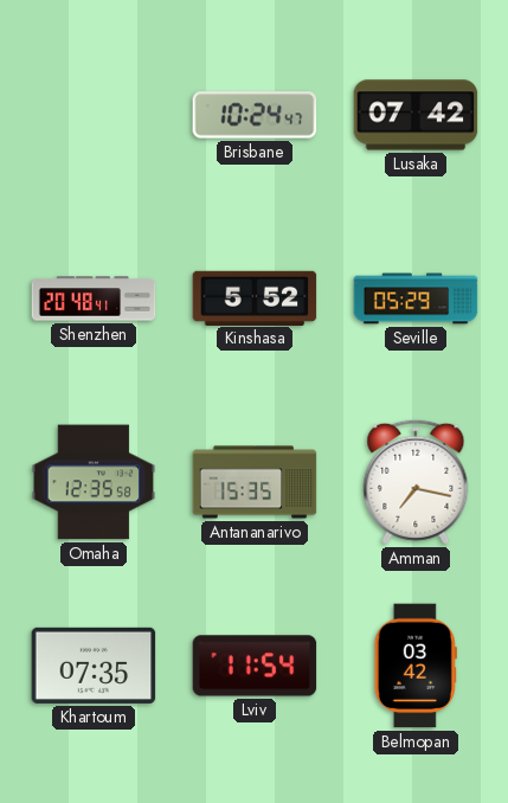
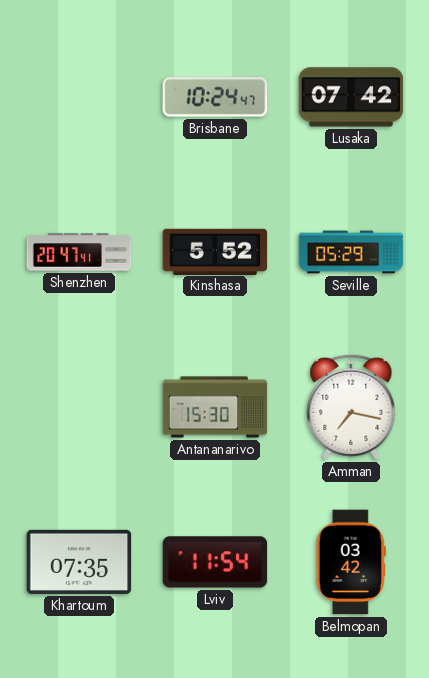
Shenzhen: 20:48 -> 20:47
Omaha: 12:35 -> none
Antananarivo: 15:35 -> 15:30
